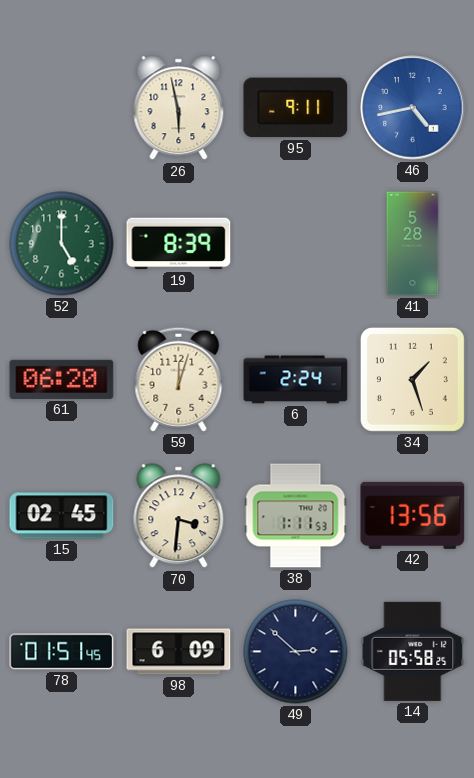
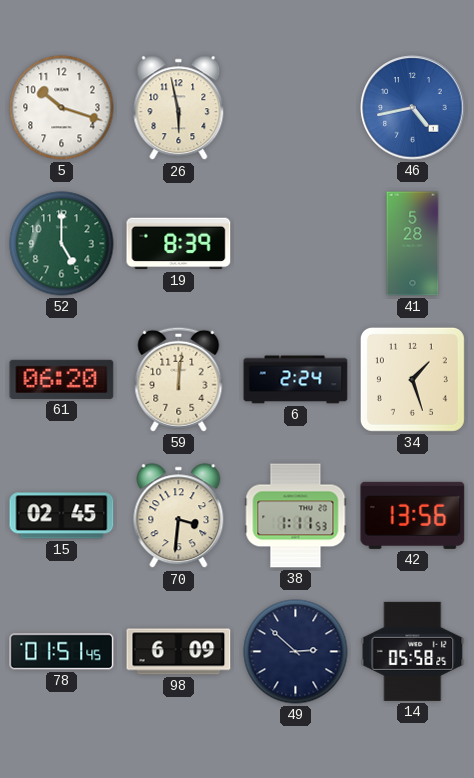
5: none -> 10:18
95: 9:11 -> none
59: 12:03 -> 12:01
